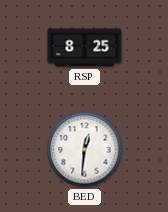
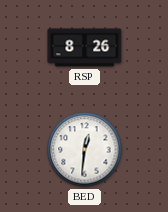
RSP: 8:25 -> 8:26
